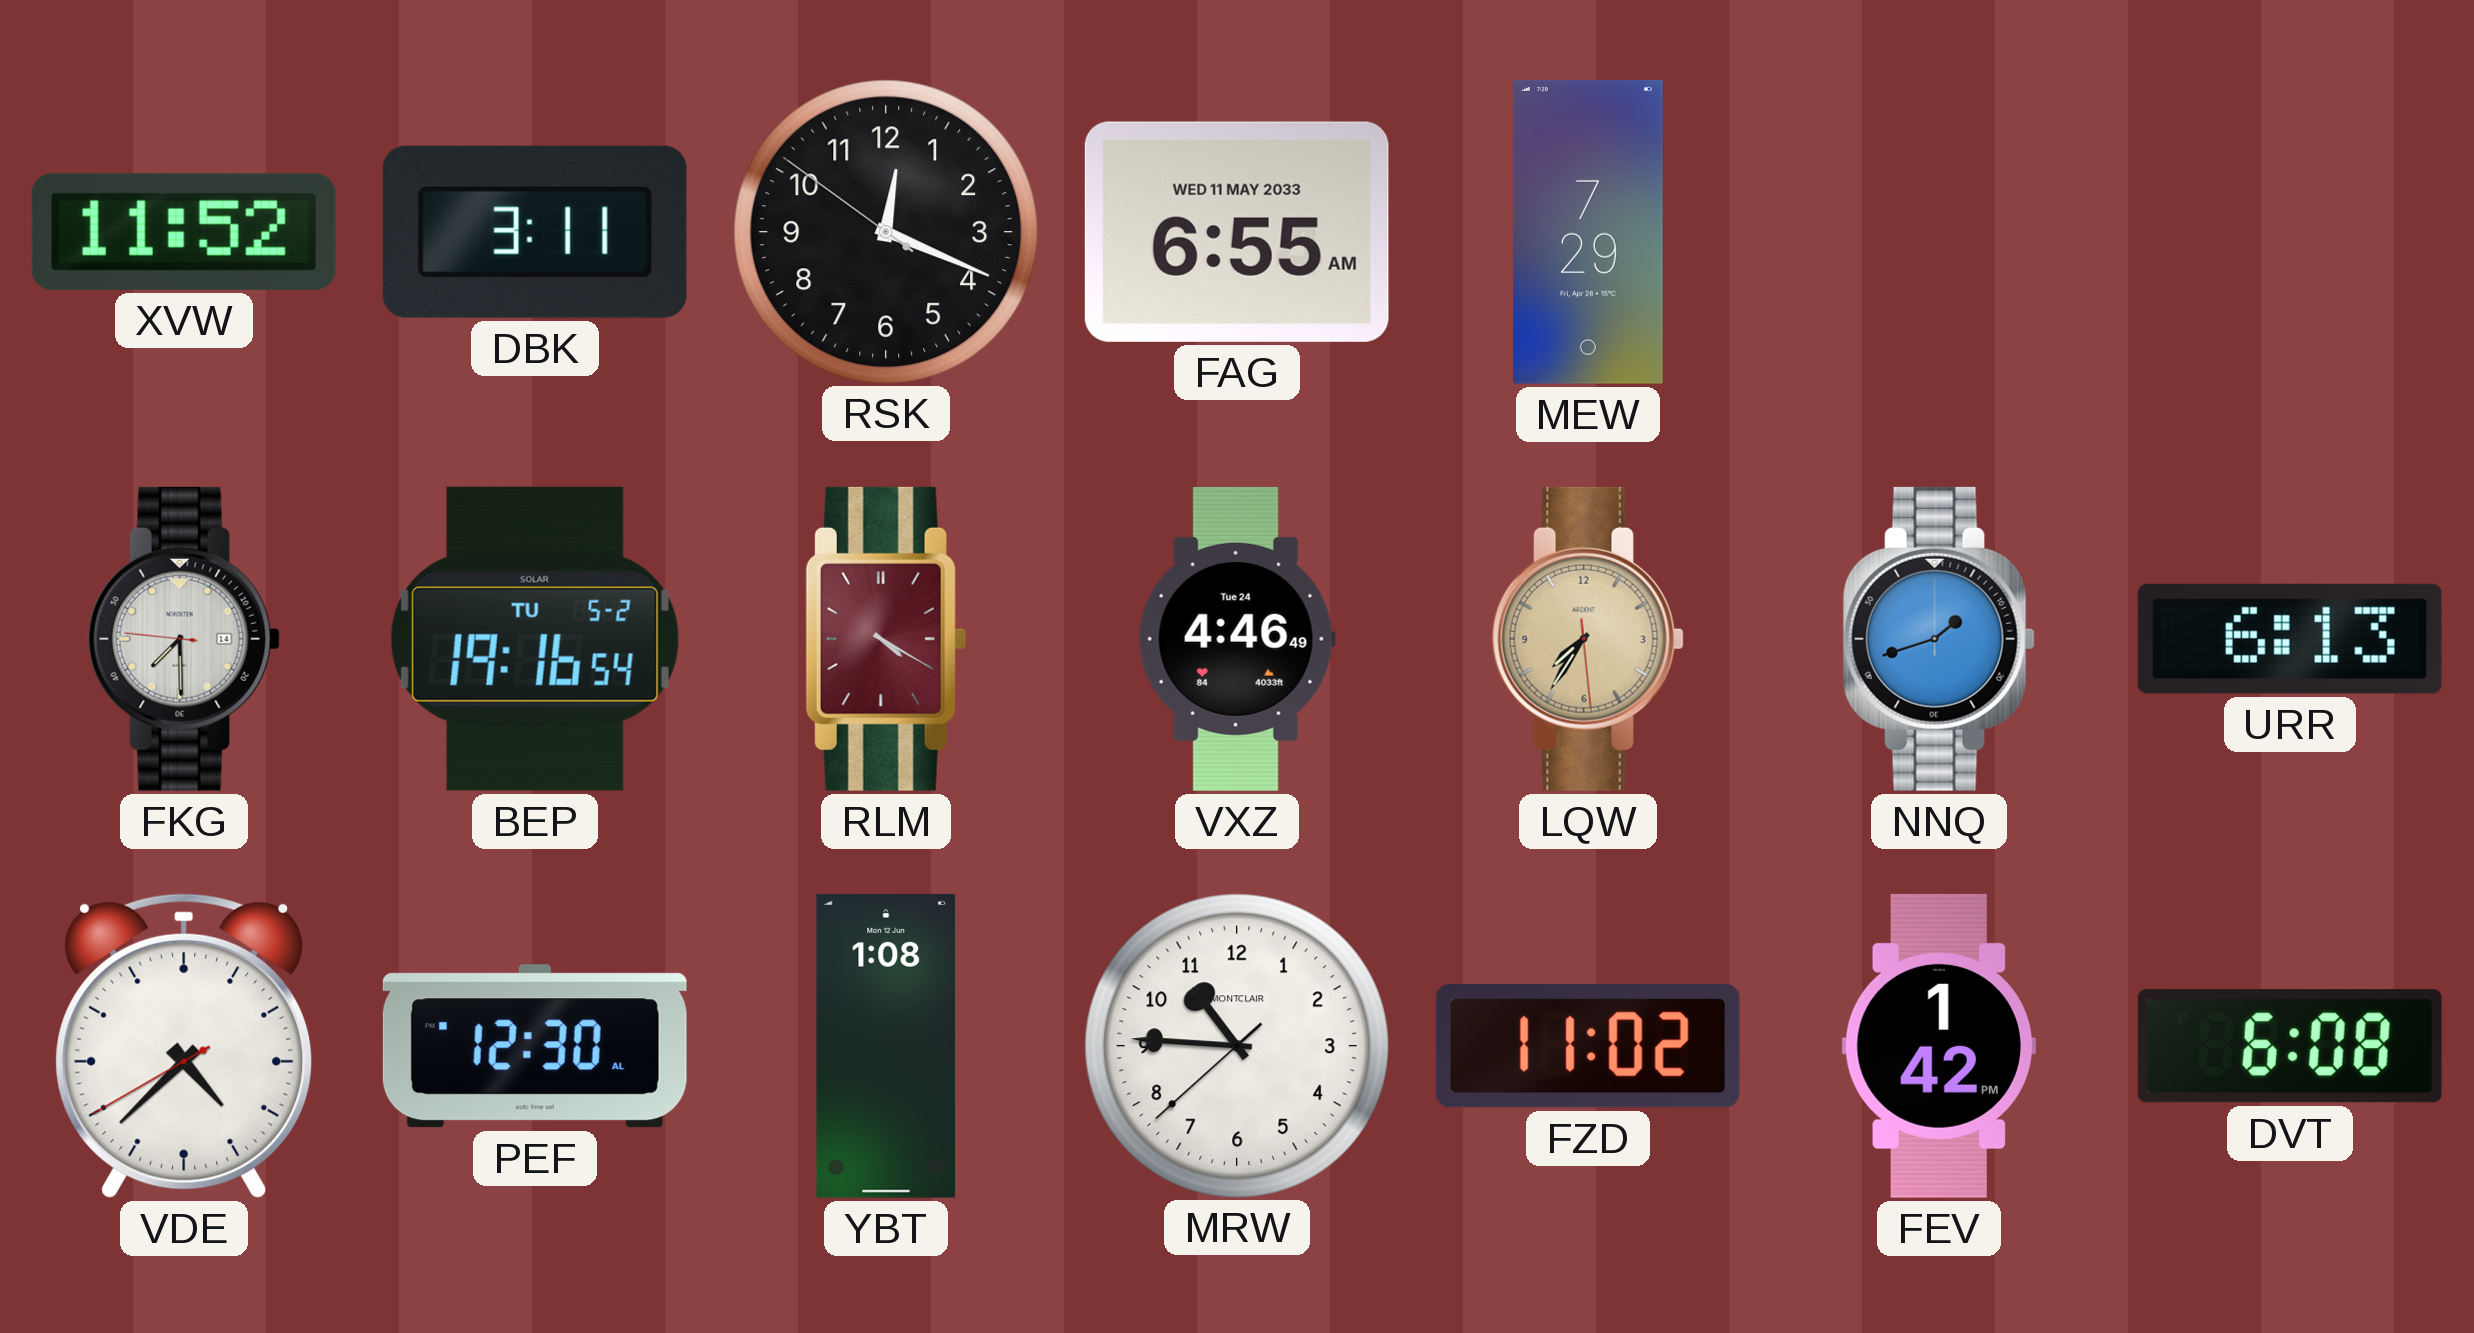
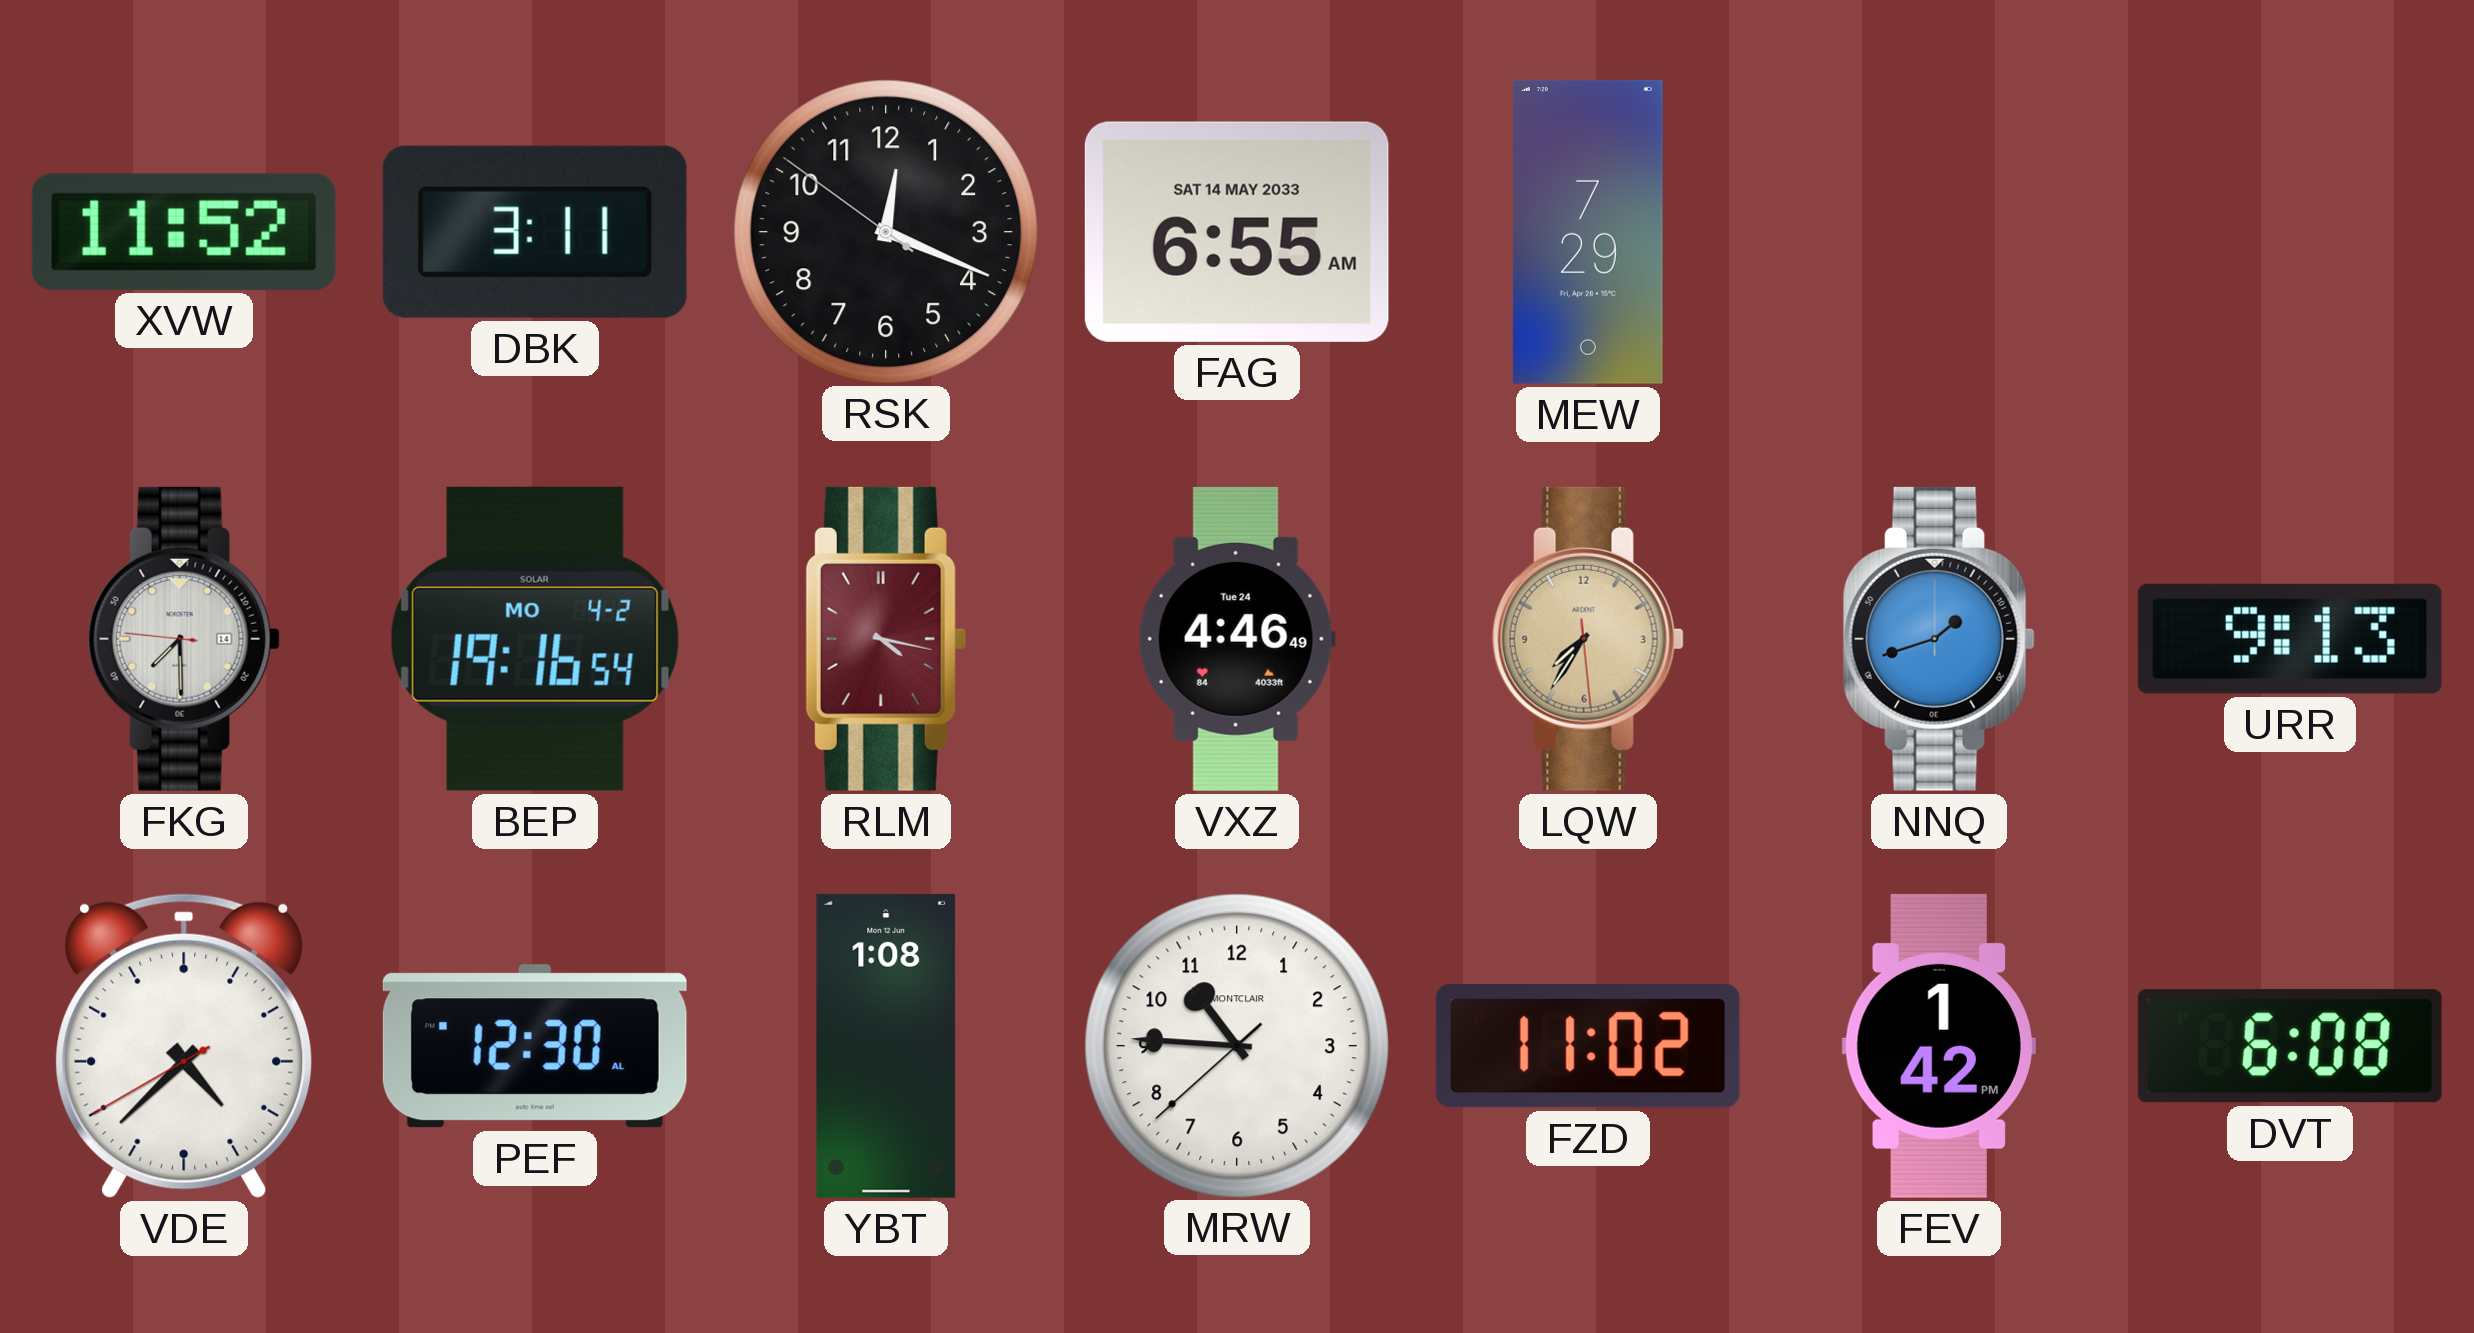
FAG date: WED 11 MAY 2033 -> SAT 14 MAY 2033
BEP date: TU 5-2 -> MO 4-2
RLM: 4:20 -> 4:17
URR: 6:13 -> 9:13
